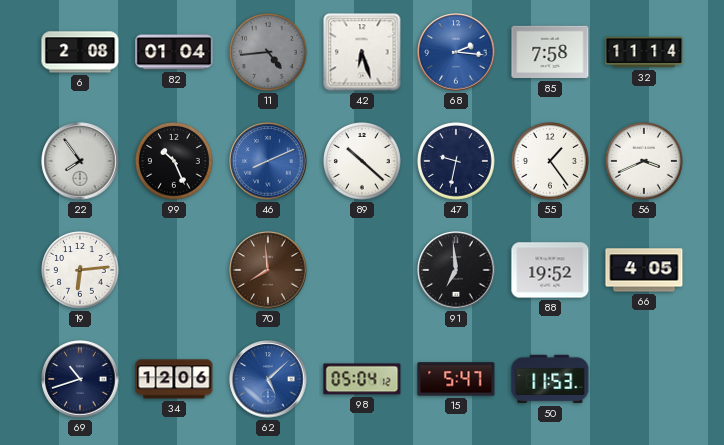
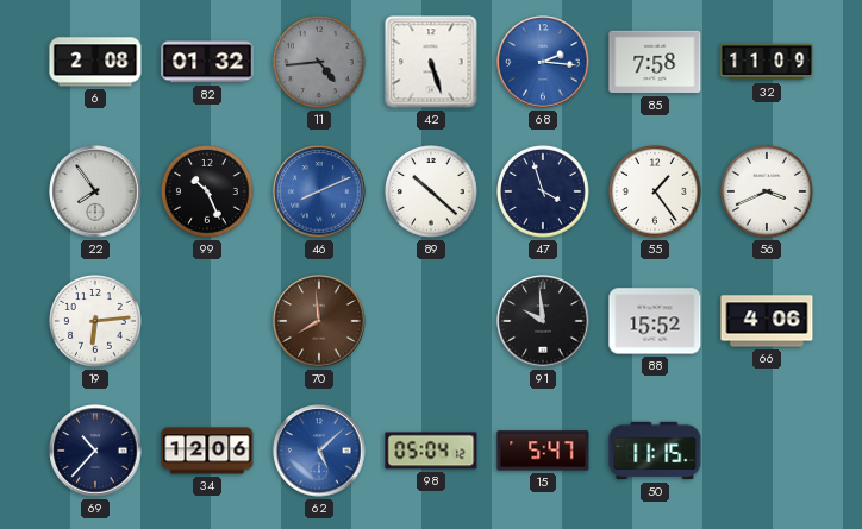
82: 01:04 -> 01:32
42: 6:27 -> 5:27
32: 11:14 -> 11:09
47: 9:32 -> 3:57
91: 6:59 -> 9:59
88: 19:52 -> 15:52
66: 4:05 -> 4:06
69: 10:42 -> 10:37
50: 11:53 -> 11:15
